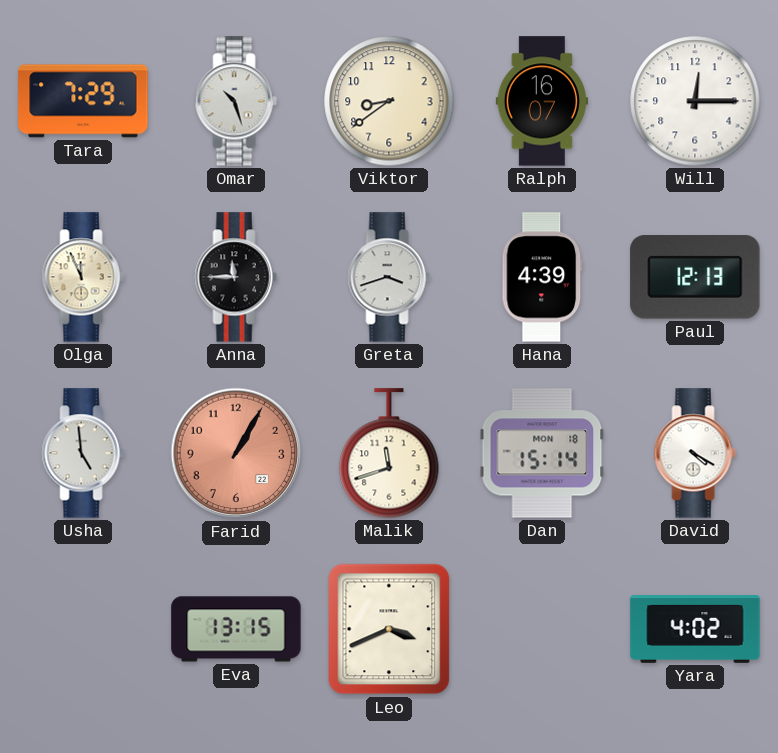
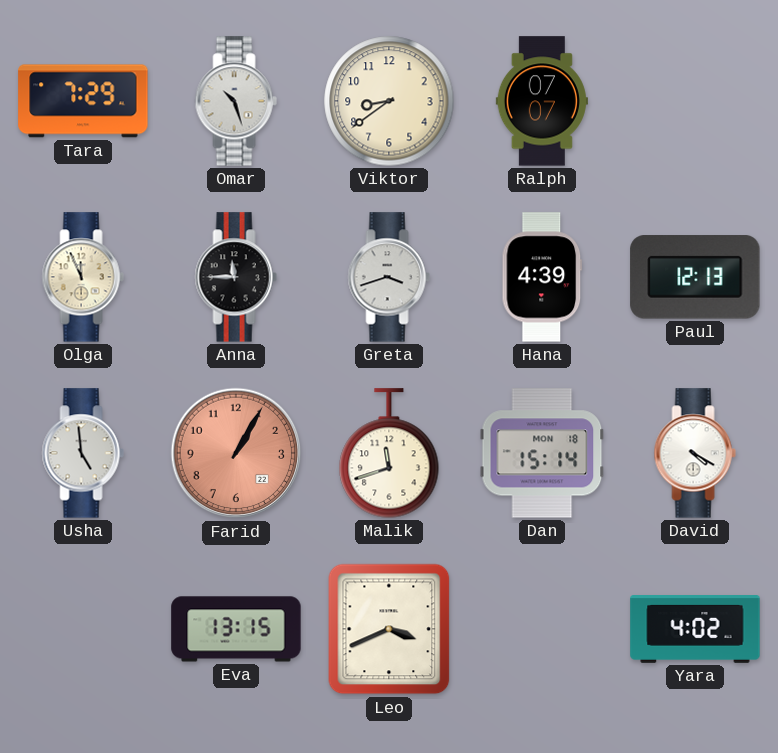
Ralph: 16:07 -> 07:07
Will: 12:15 -> none
